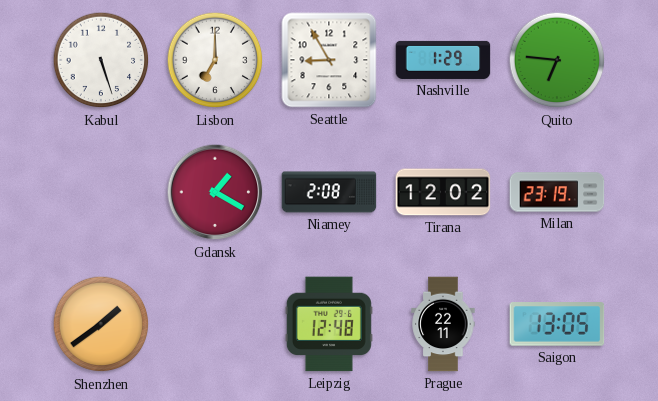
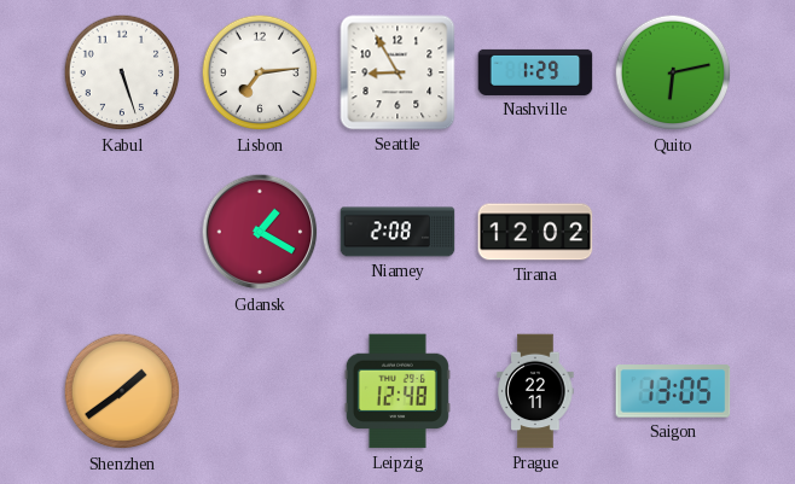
Lisbon: 7:00 -> 7:14
Quito: 6:46 -> 6:13
Milan: 23:19 -> none
